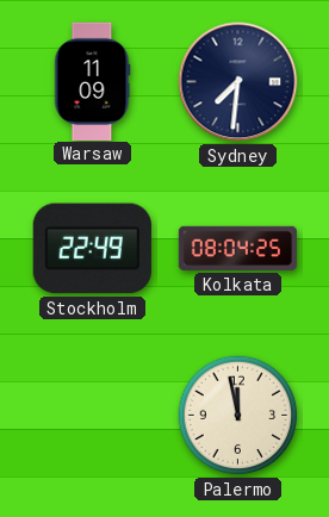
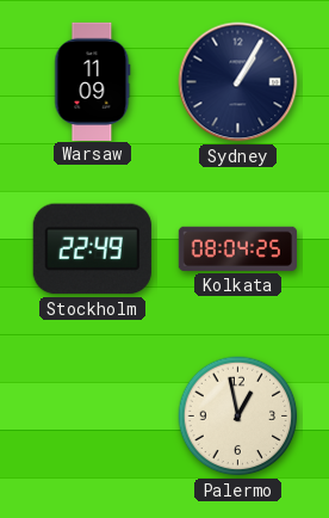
Sydney: 7:31 -> 1:05
Palermo: 11:58 -> 12:58
